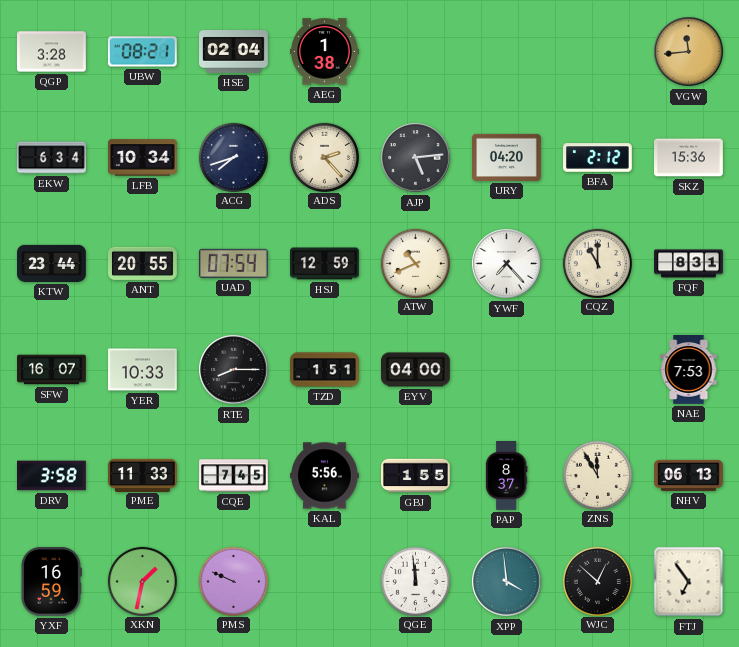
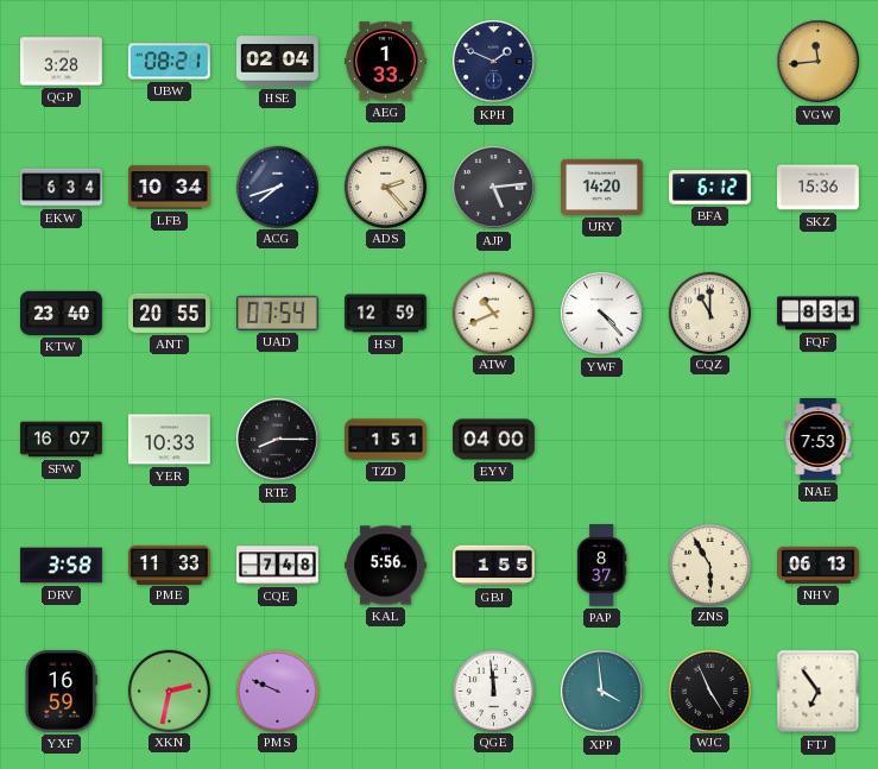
AEG: 1:38 -> 1:33
KPH: none -> 1:49
URY: 04:20 -> 14:20
BFA: 2:12 -> 6:12
KTW: 23:44 -> 23:40
YWF: 7:23 -> 4:23
CQE: 7:45 -> 7:48
ZNS: 11:55 -> 5:55
XKN: 1:32 -> 2:32
WJC: 12:52 -> 4:56
